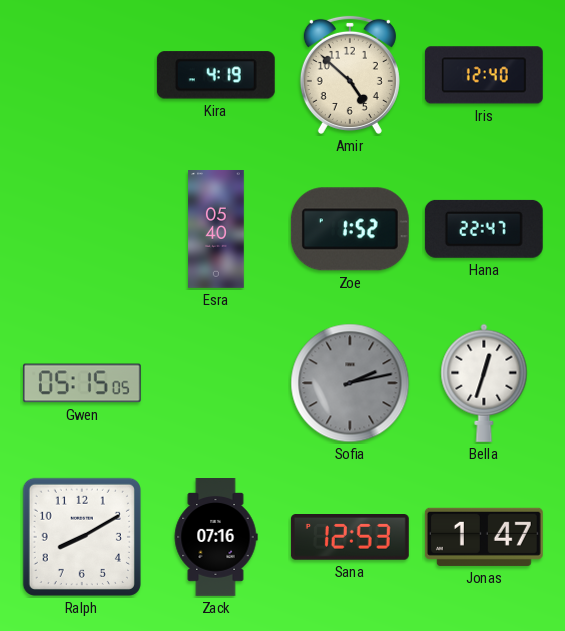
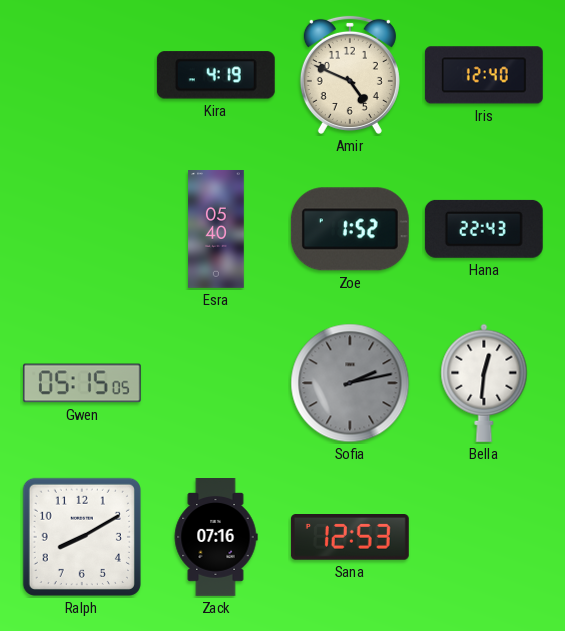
Amir: 4:52 -> 4:49
Hana: 22:47 -> 22:43
Bella: 12:33 -> 12:31
Jonas: 1:47 -> none
